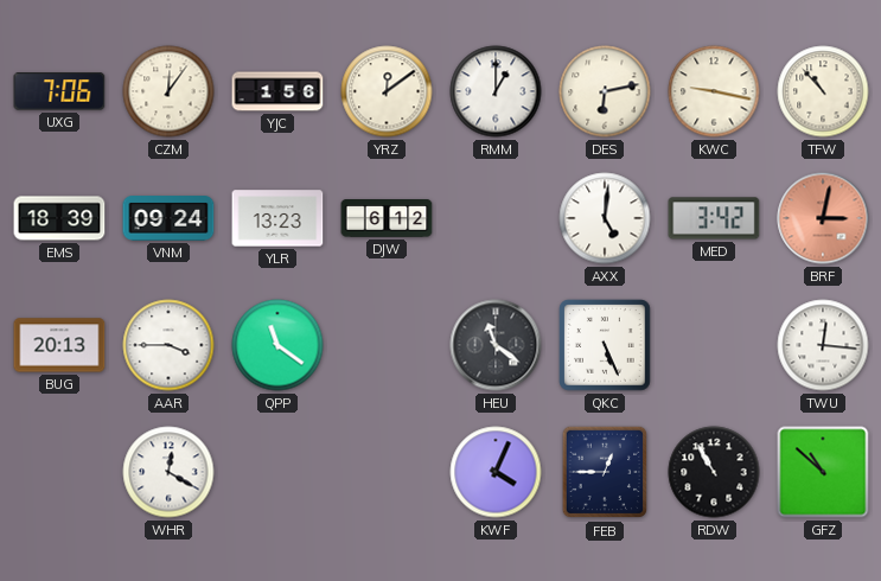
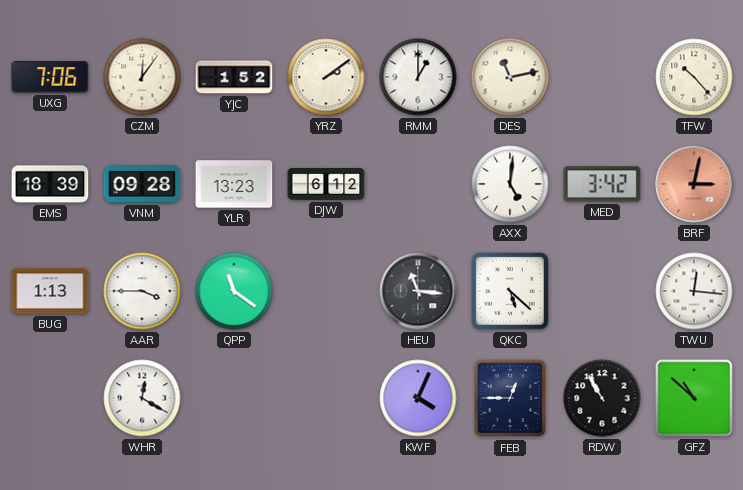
YJC: 1:56 -> 1:52
YRZ: 12:09 -> 2:09
DES: 6:13 -> 11:13
KWC: 9:17 -> none
TFW: 10:53 -> 10:23
VNM: 09:24 -> 09:28
BUG: 20:13 -> 1:13
HEU: 11:21 -> 11:16
QKC: 5:26 -> 5:22
